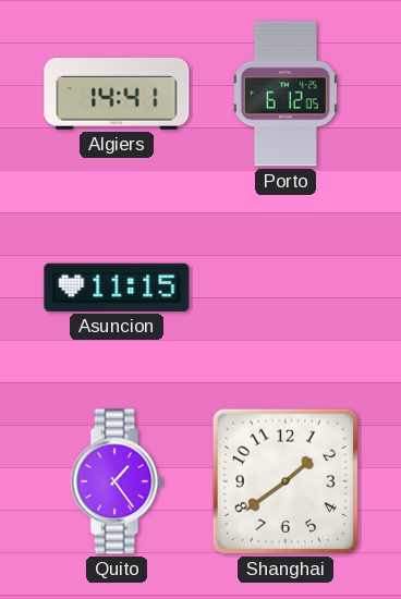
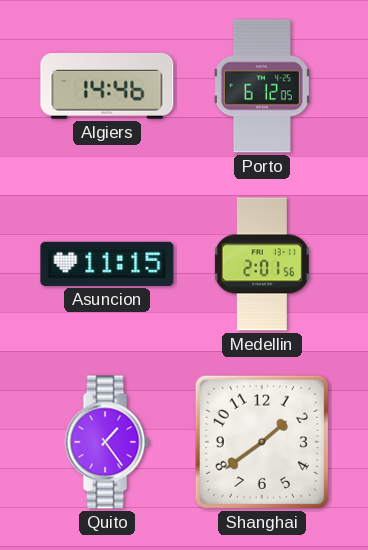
Algiers: 14:41 -> 14:46
Medellin: none -> 2:01
